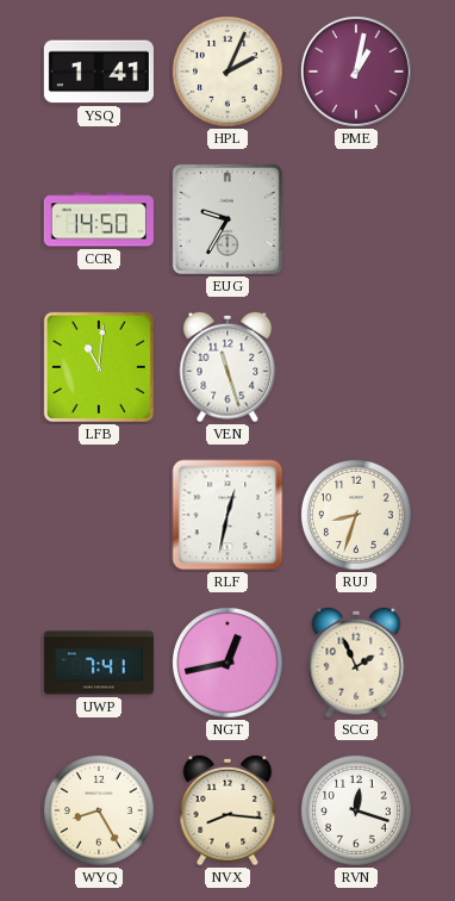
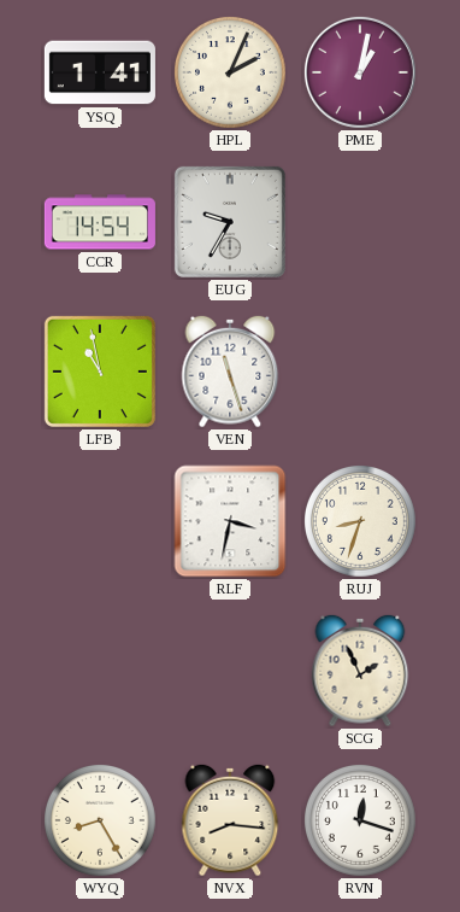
CCR: 14:50 -> 14:54
LFB: 11:01 -> 10:58
RLF: 12:32 -> 3:32
UWP: 7:41 -> none
NGT: 12:43 -> none
